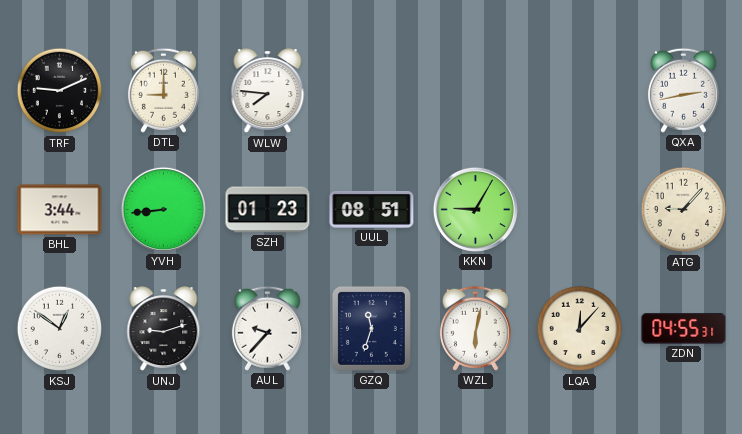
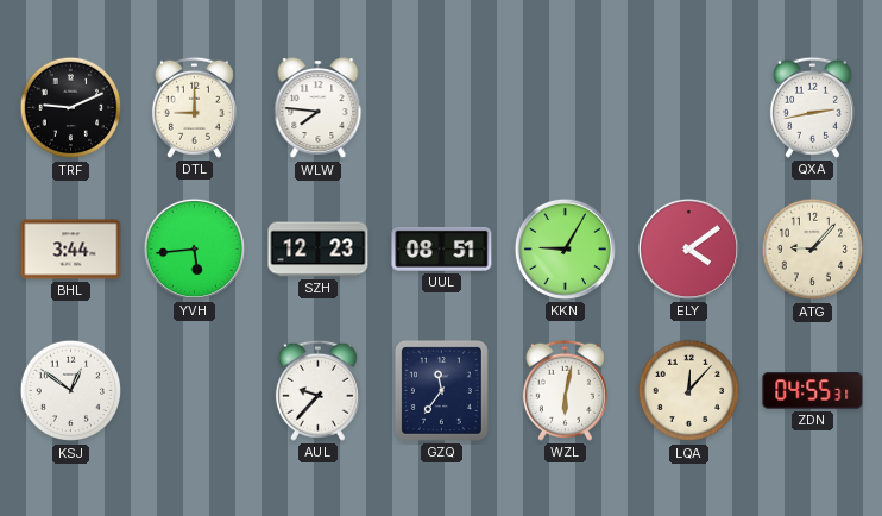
YVH: 8:44 -> 5:44
SZH: 01:23 -> 12:23
ELY: none -> 4:09
UNJ: 9:12 -> none
GZQ: 11:33 -> 11:36
